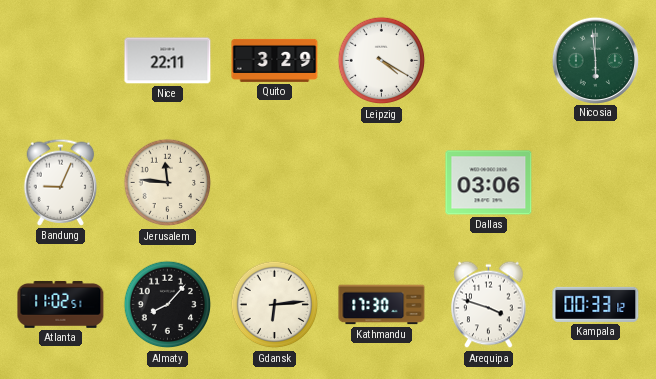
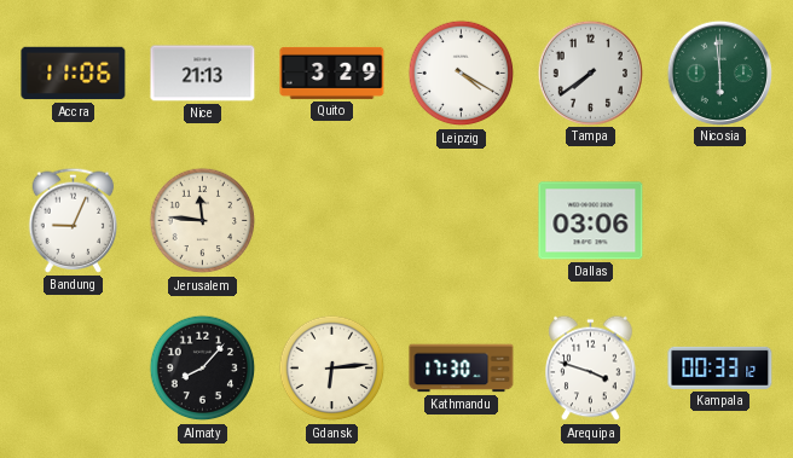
Accra: none -> 11:06
Nice: 22:11 -> 21:13
Tampa: none -> 7:39
Atlanta: 11:02 -> none
